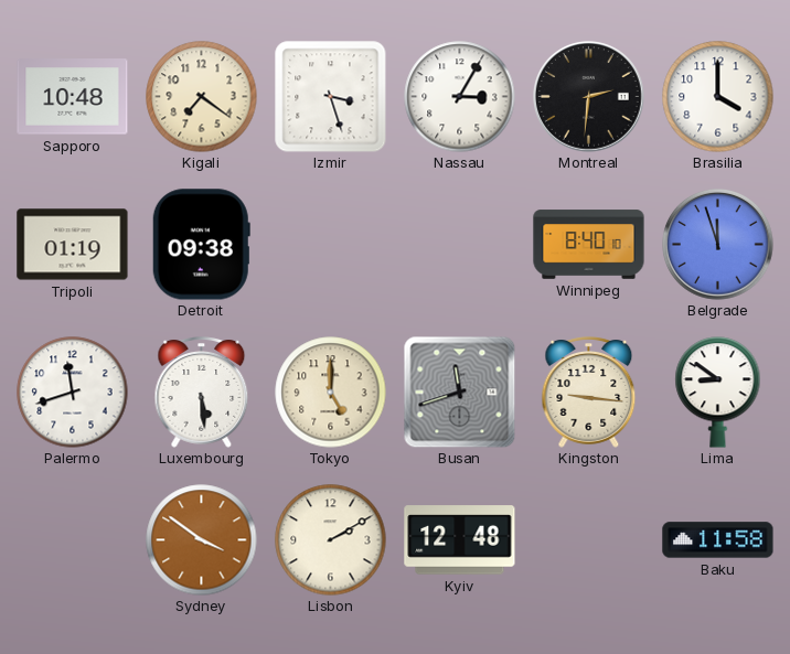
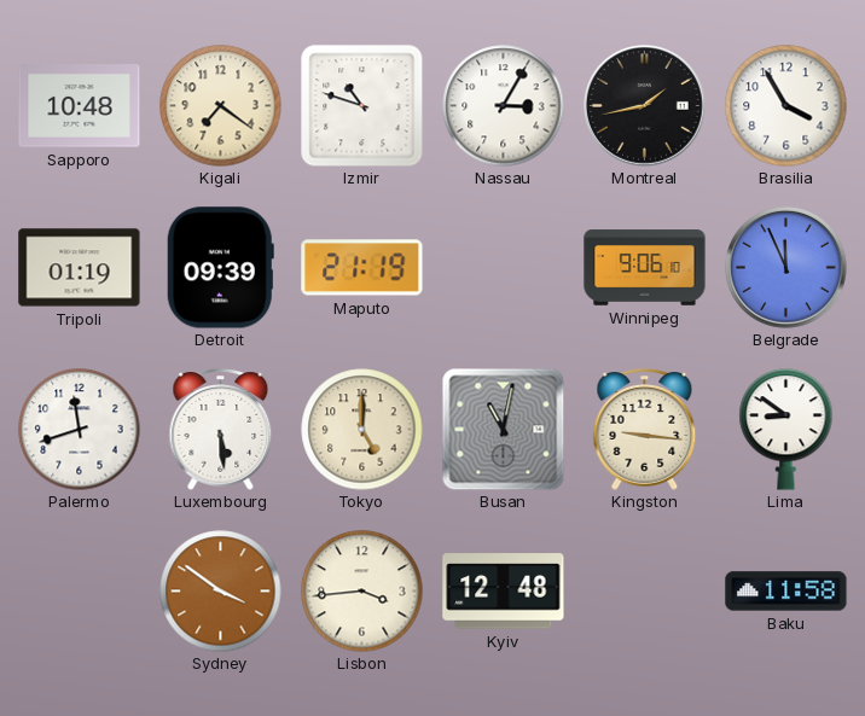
Izmir: 3:27 -> 10:48
Montreal: 2:31 -> 1:43
Brasilia: 4:00 -> 3:55
Detroit: 09:38 -> 09:39
Maputo: none -> 21:19
Winnipeg: 8:40 -> 9:06
Belgrade: 11:57 -> 11:56
Busan: 11:42 -> 11:02
Lisbon: 2:10 -> 3:44
